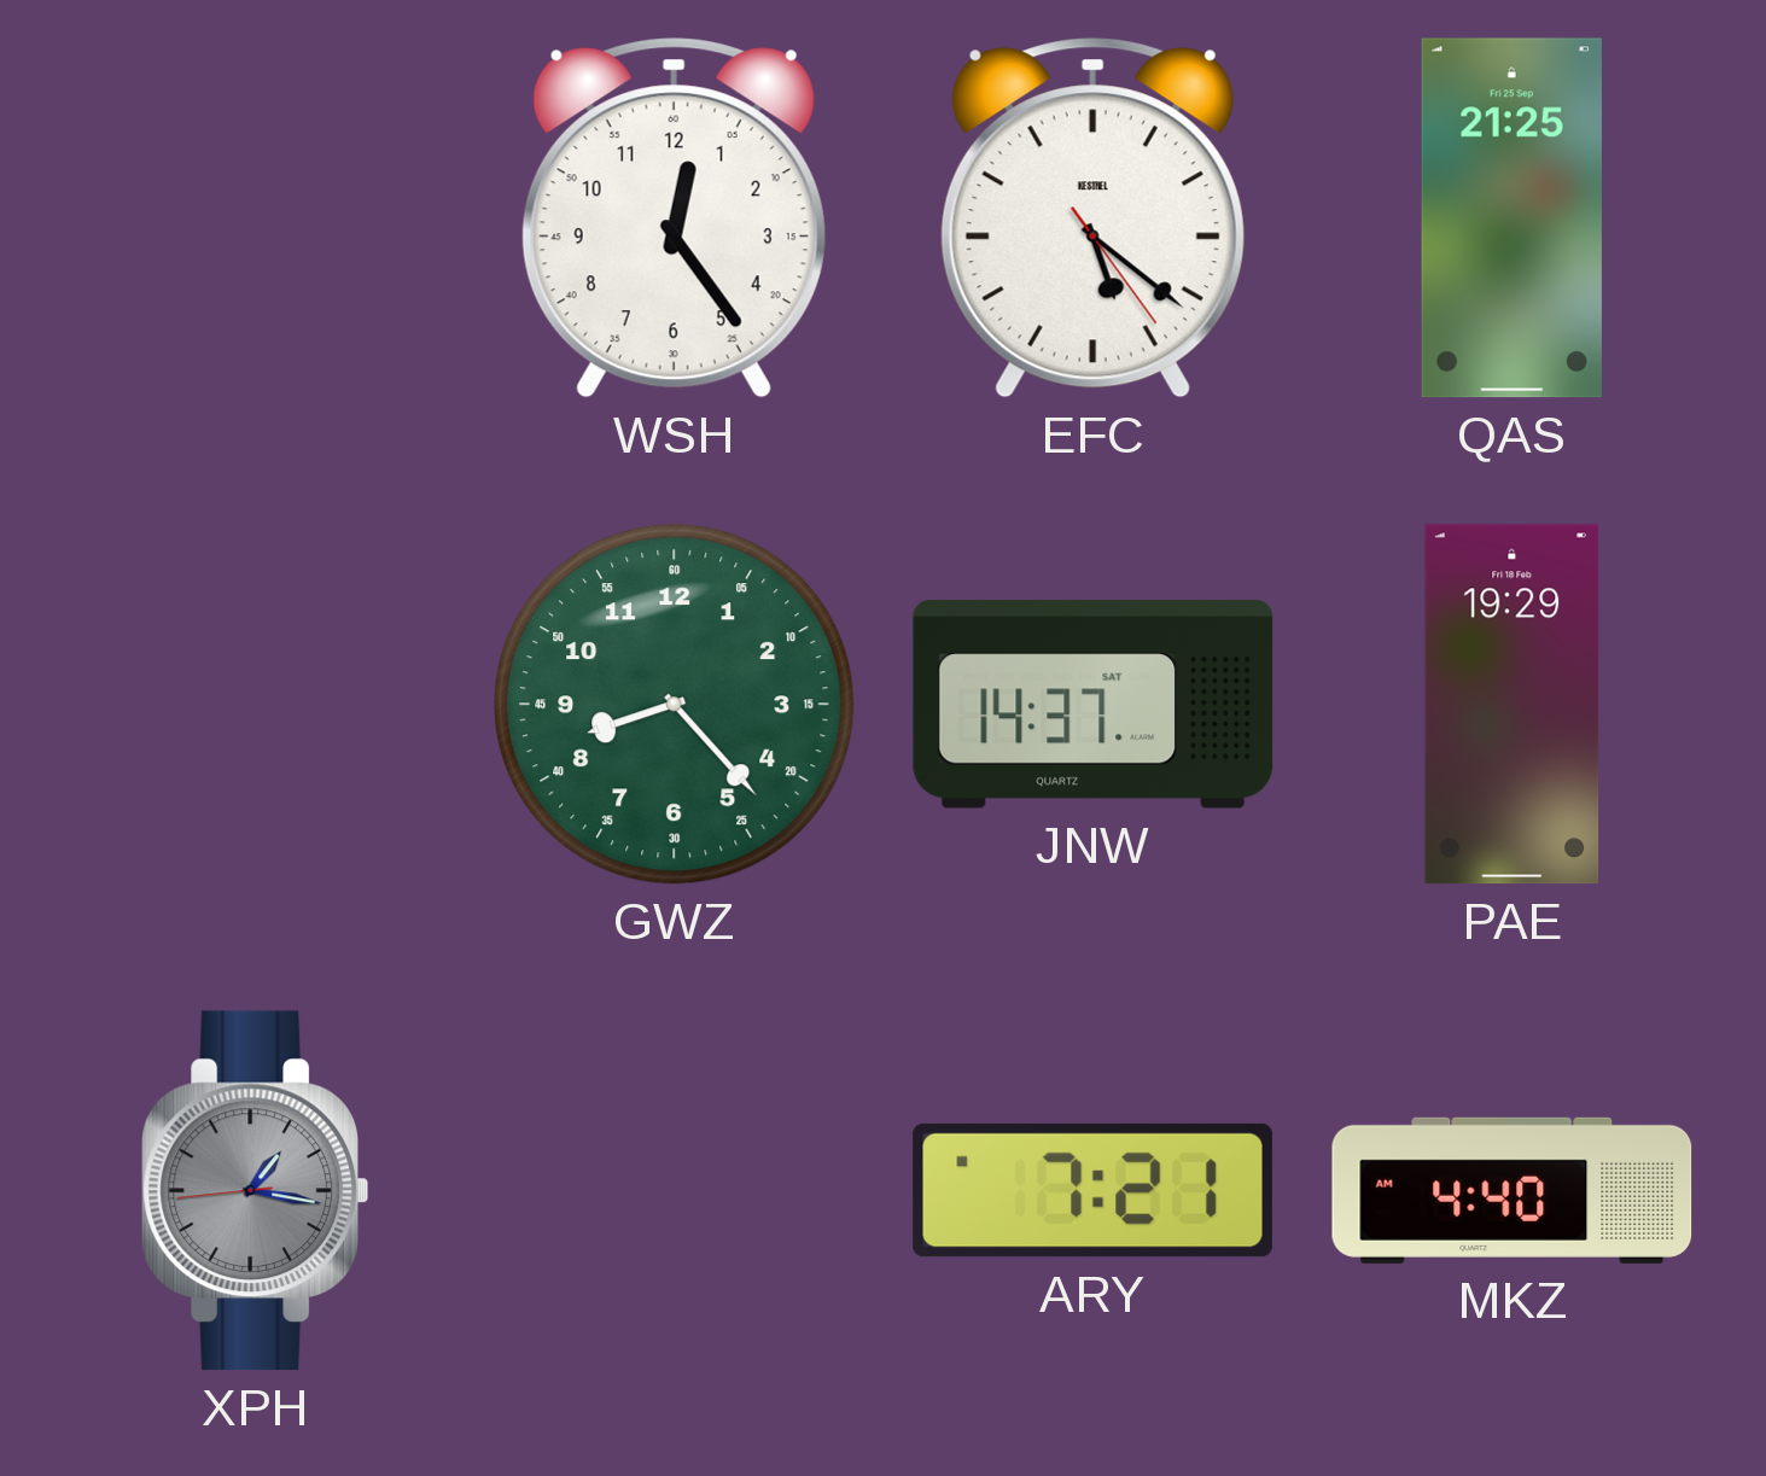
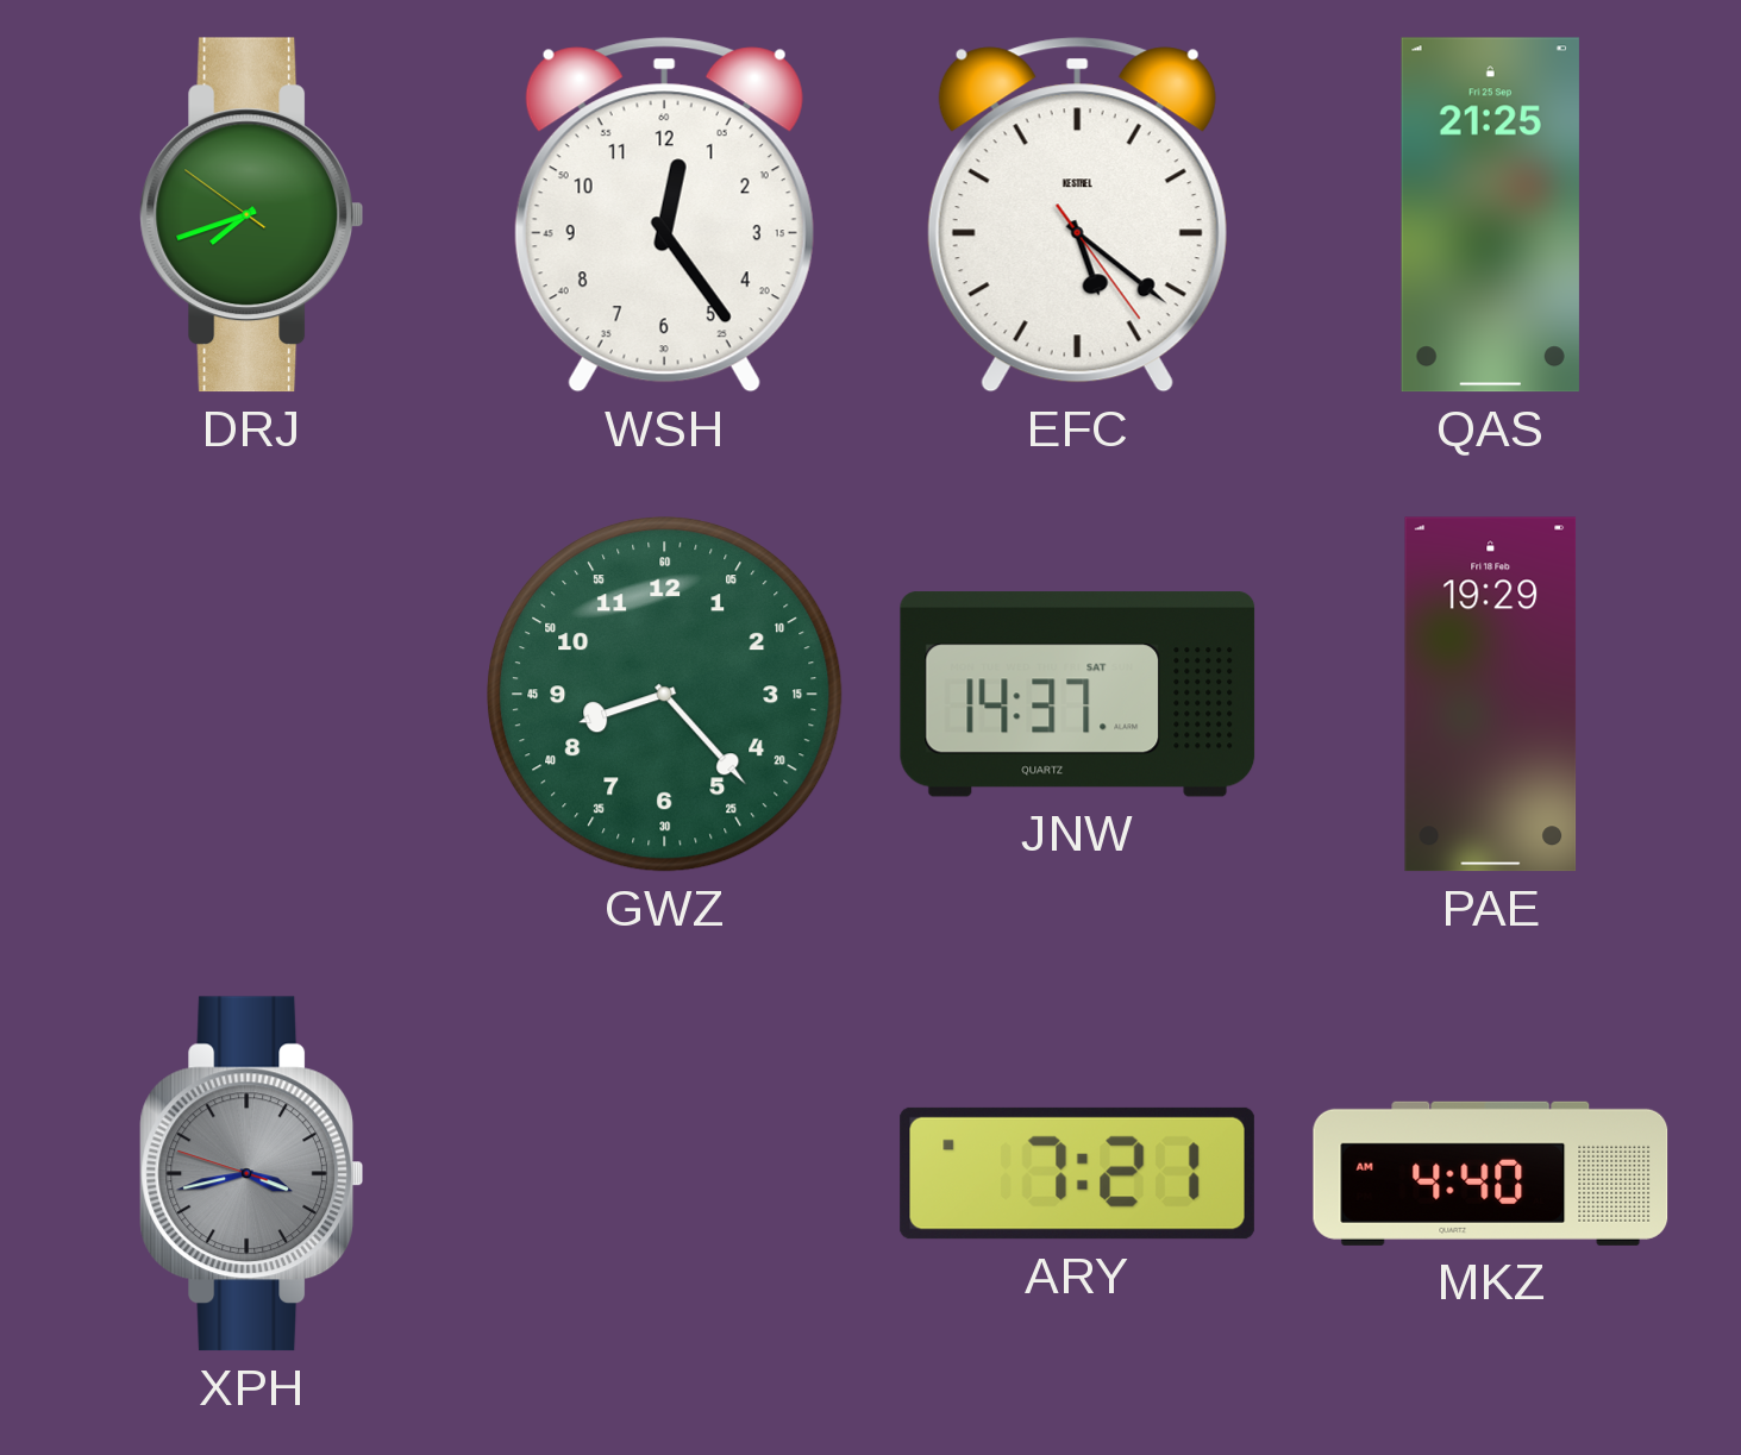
DRJ: none -> 7:41
XPH: 1:16 -> 3:42
